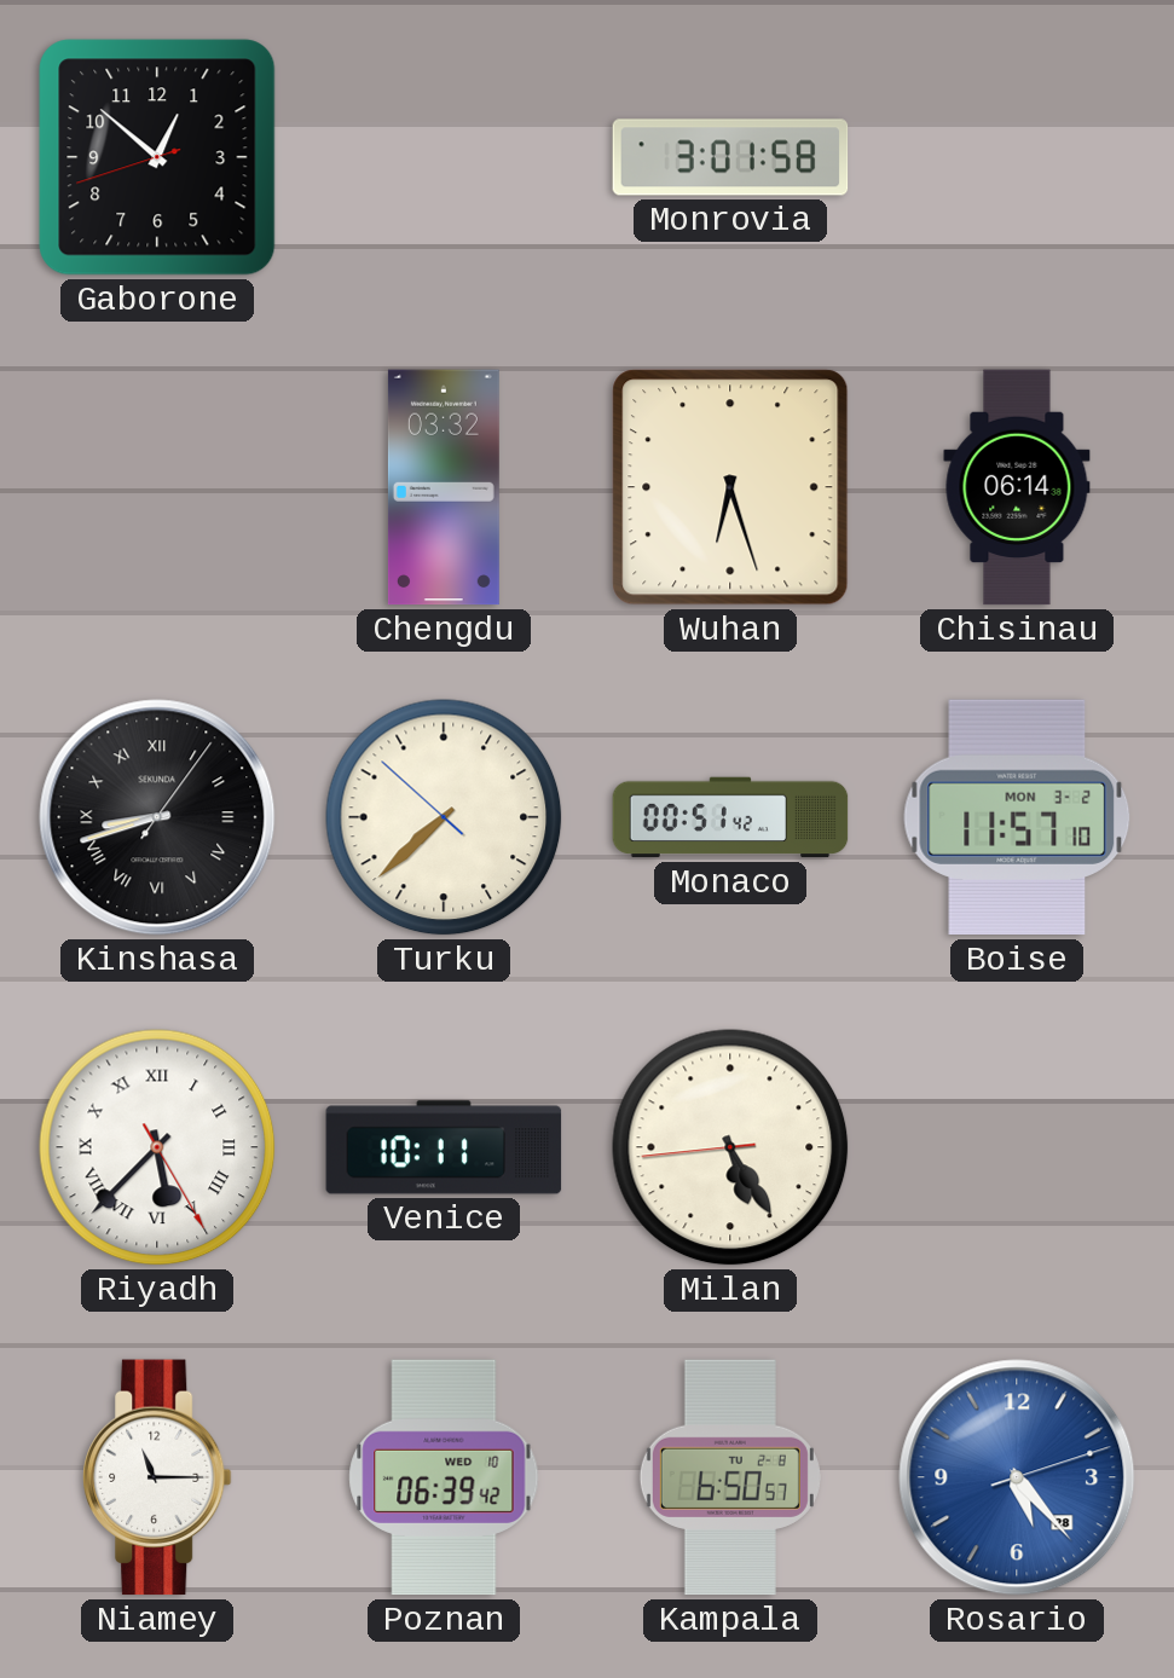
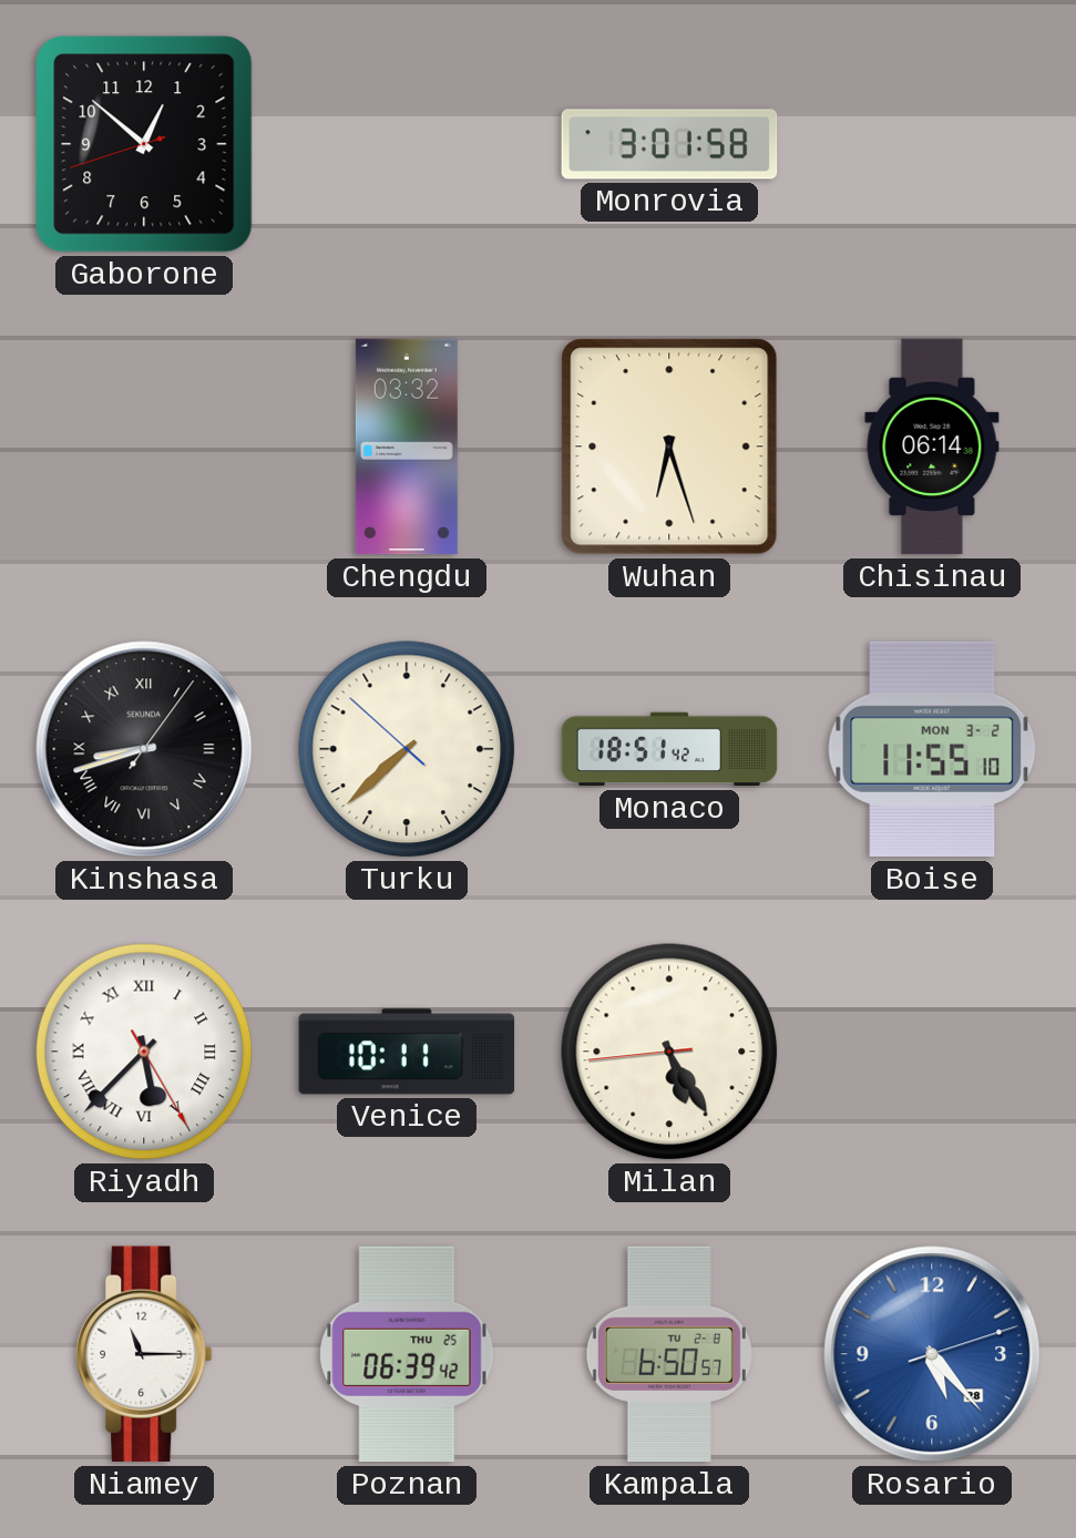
Monaco: 00:51 -> 18:51
Boise: 11:57 -> 11:55
Poznan date: WED 10 -> THU 25
